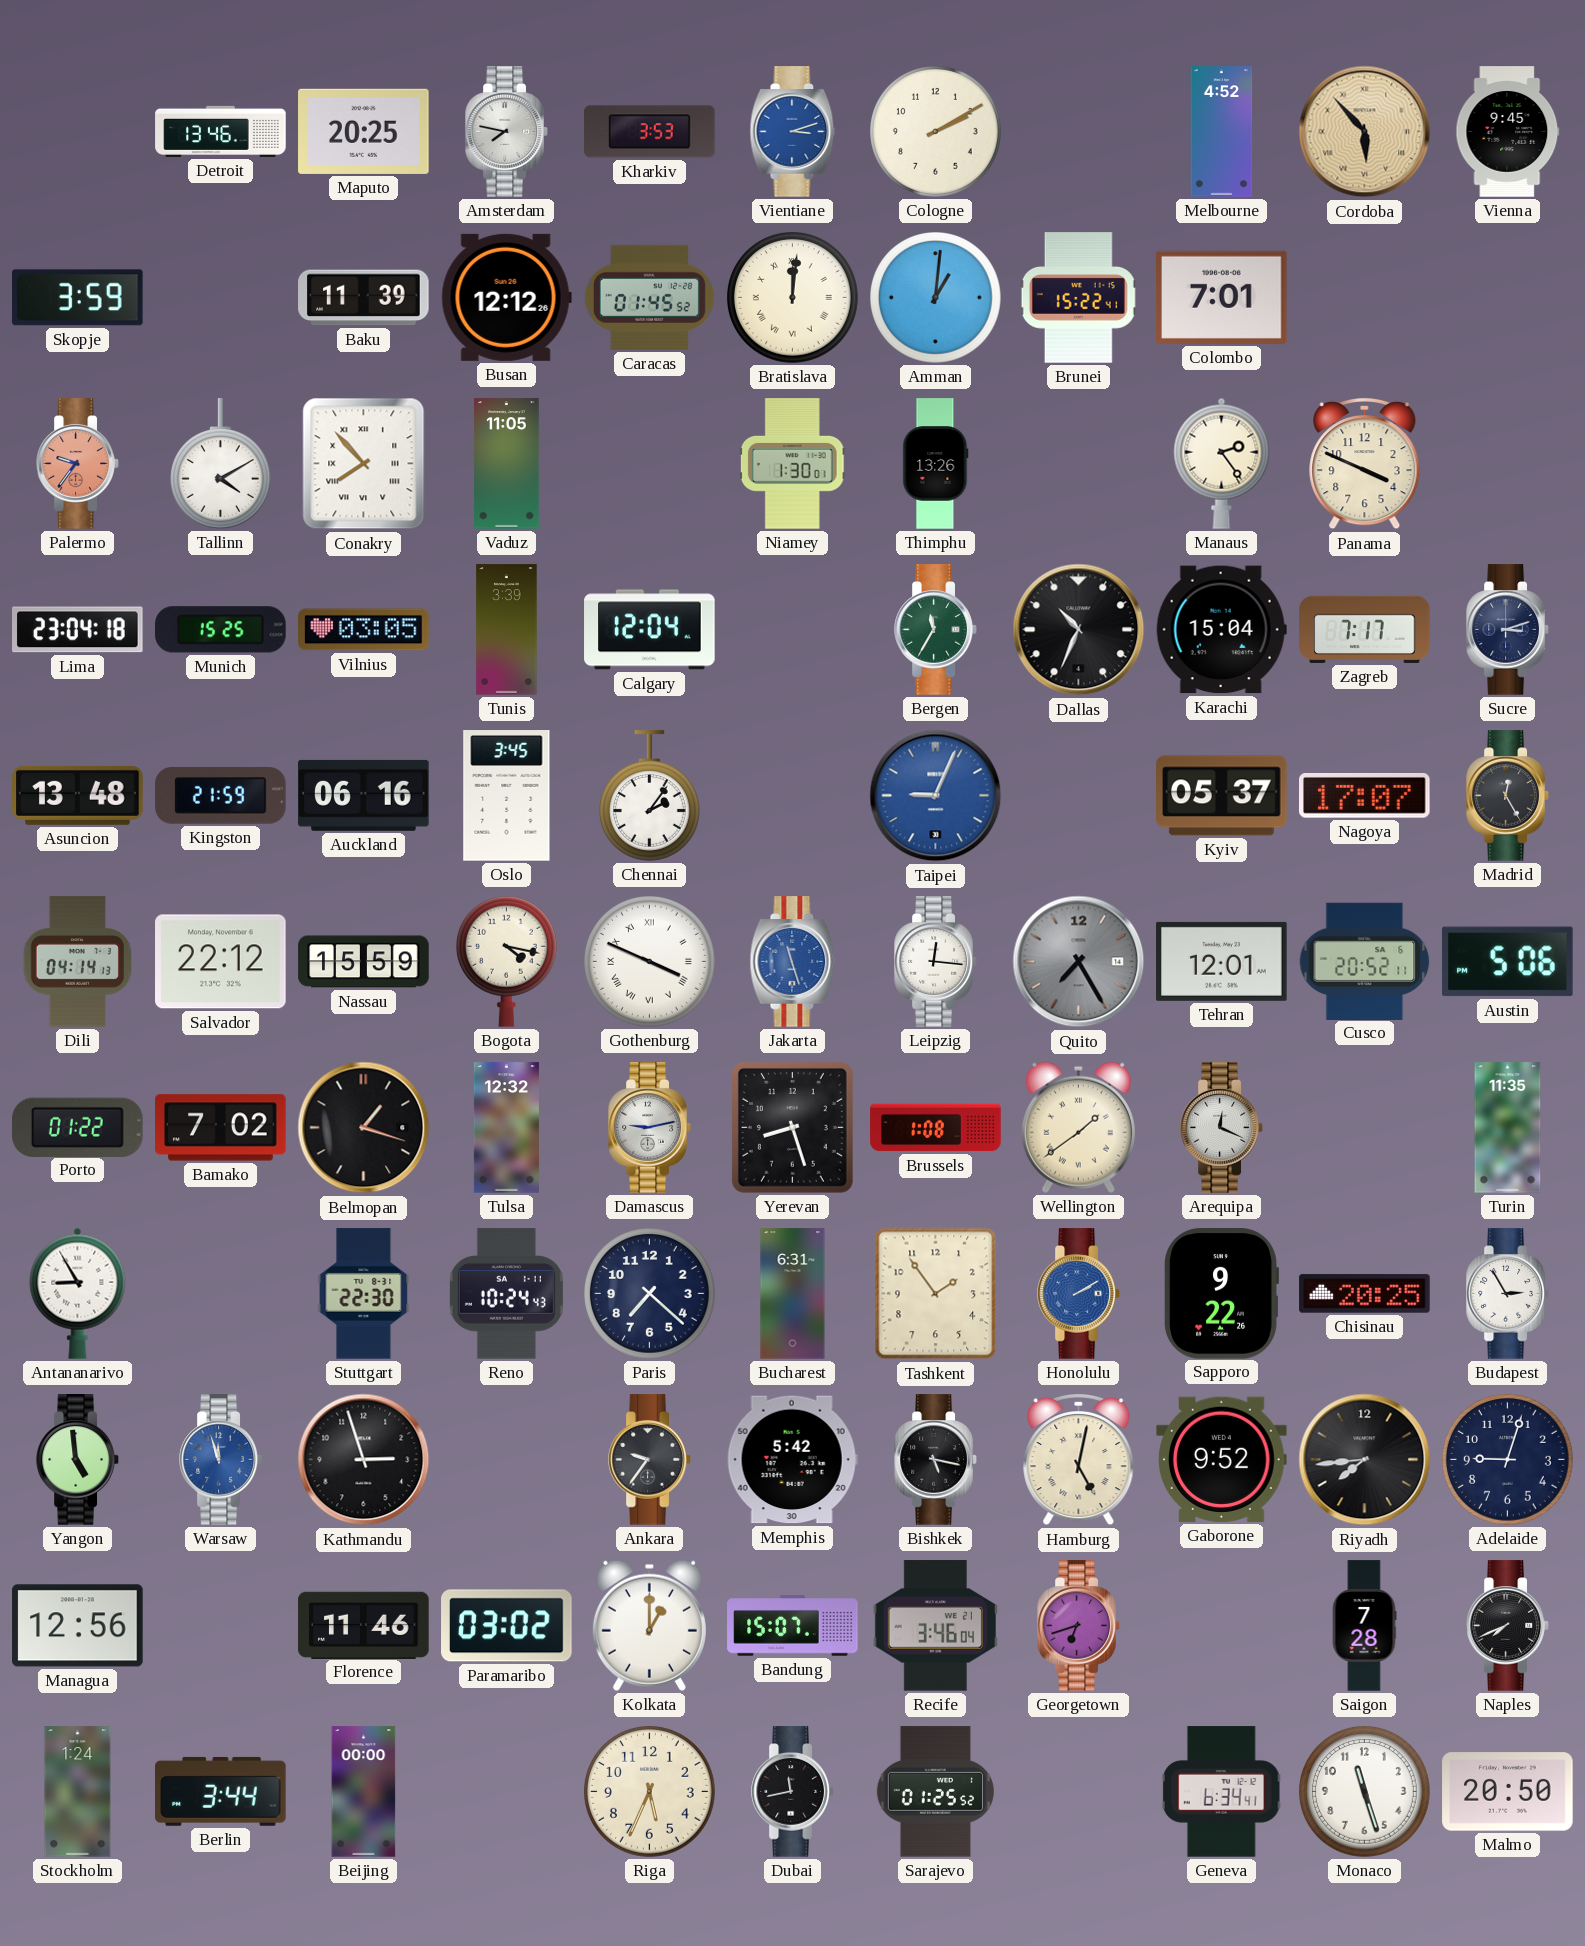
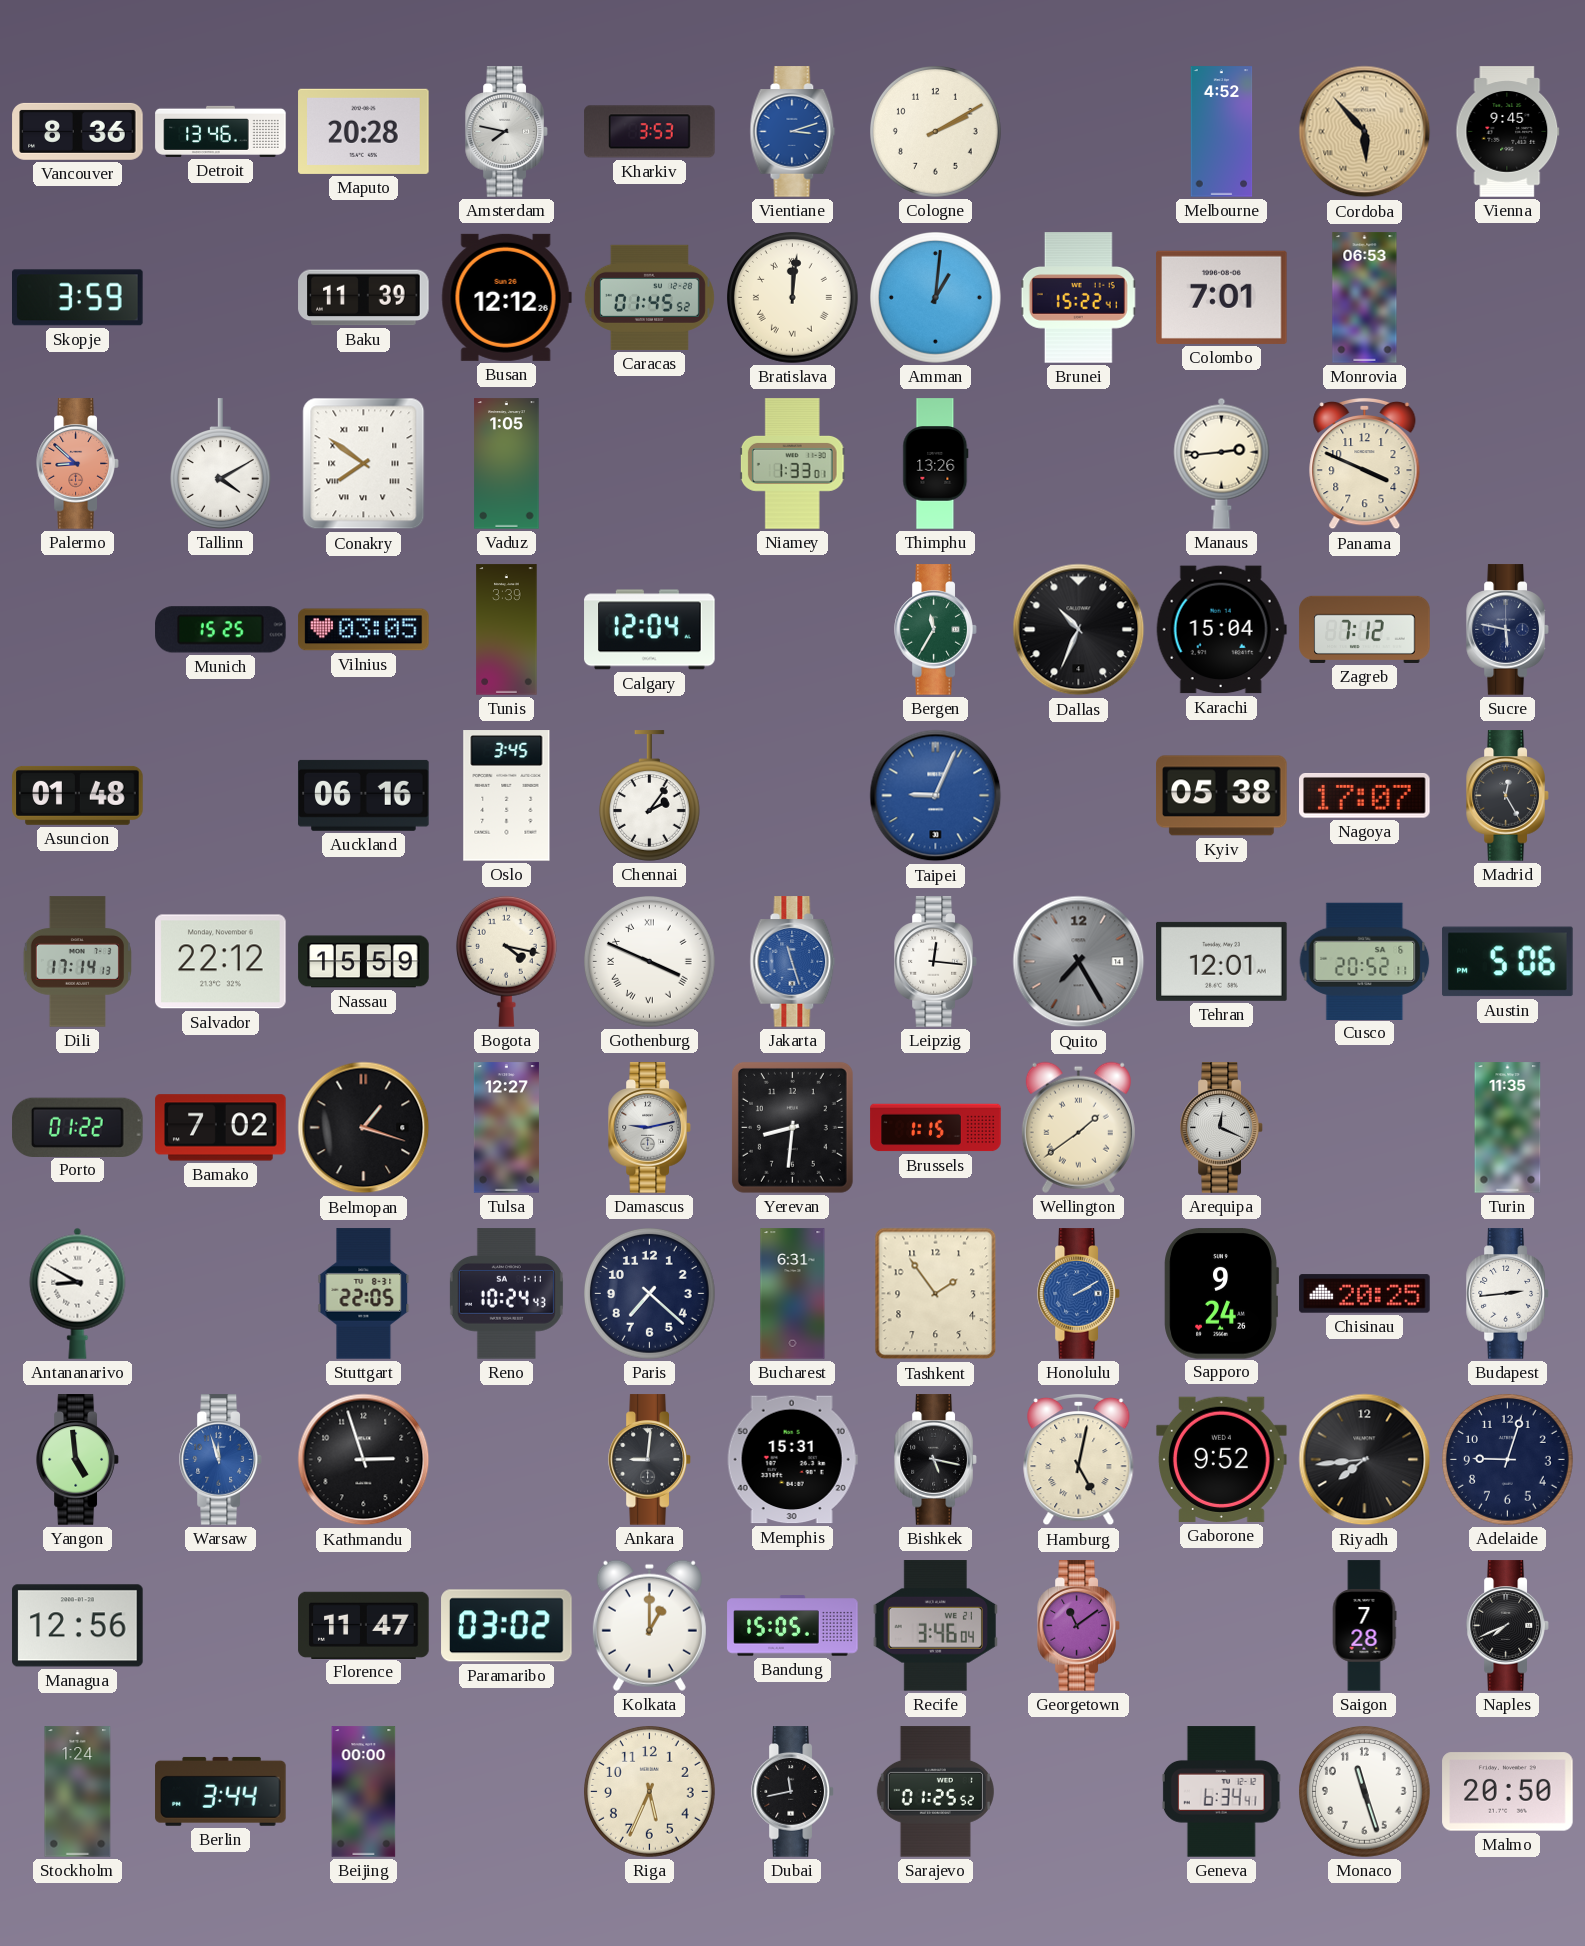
Vancouver: none -> 8:36
Maputo: 20:25 -> 20:28
Monrovia: none -> 06:53
Palermo: 9:36 -> 8:52
Conakry: 7:53 -> 7:51
Vaduz: 11:05 -> 1:05
Niamey: 1:30 -> 1:33
Manaus: 2:24 -> 2:44
Lima: 23:04 -> none
Zagreb: 7:17 -> 7:12
Sucre: 3:12 -> 5:47
Asuncion: 13:48 -> 01:48
Kingston: 21:59 -> none
Kyiv: 05:37 -> 05:38
Dili: 04:14 -> 17:14
Tulsa: 12:32 -> 12:27
Yerevan: 8:27 -> 8:31
Brussels: 1:08 -> 1:15
Antananarivo: 8:55 -> 8:50
Stuttgart: 22:30 -> 22:05
Sapporo: 9:22 -> 9:24
Budapest: 2:55 -> 2:44
Ankara: 9:36 -> 9:01
Memphis: 5:42 -> 15:31
Florence: 11:46 -> 11:47
Bandung: 15:07 -> 15:05
Georgetown: 6:42 -> 11:09
